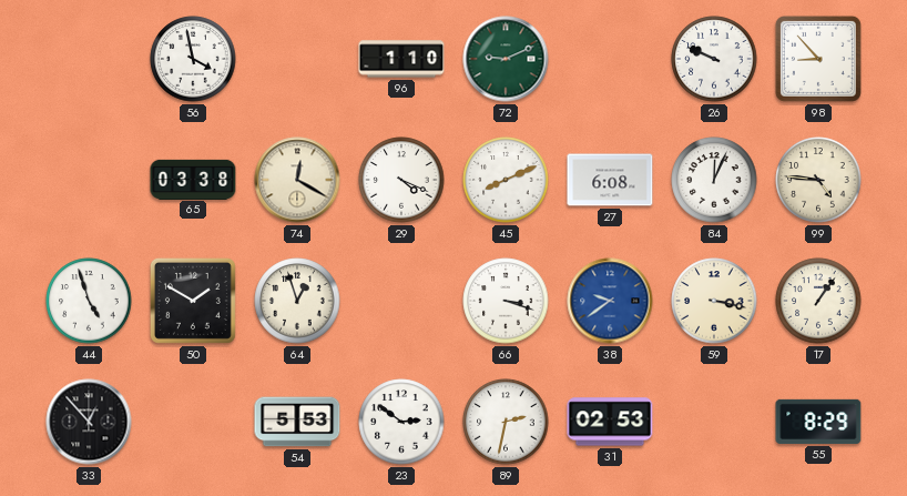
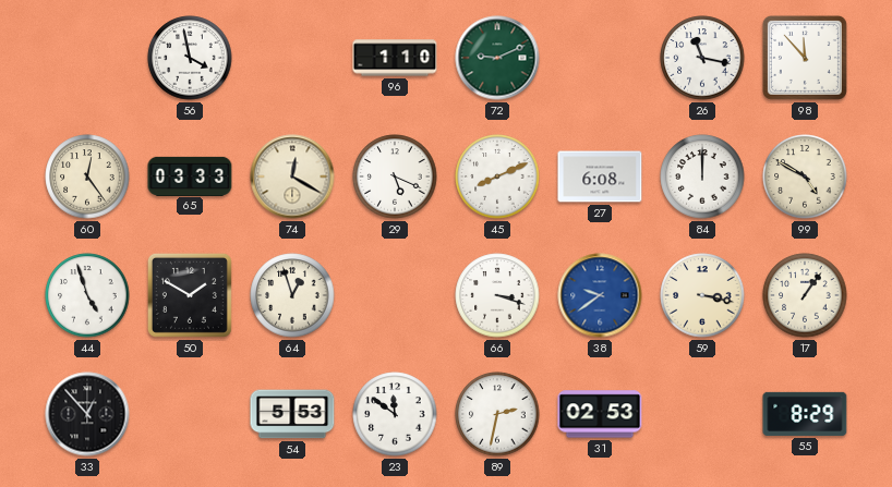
26: 9:49 -> 11:17
98: 8:53 -> 11:53
60: none -> 12:24
65: 03:38 -> 03:33
29: 4:19 -> 5:19
84: 12:04 -> 12:00
99: 4:46 -> 4:50
23: 2:51 -> 11:51
